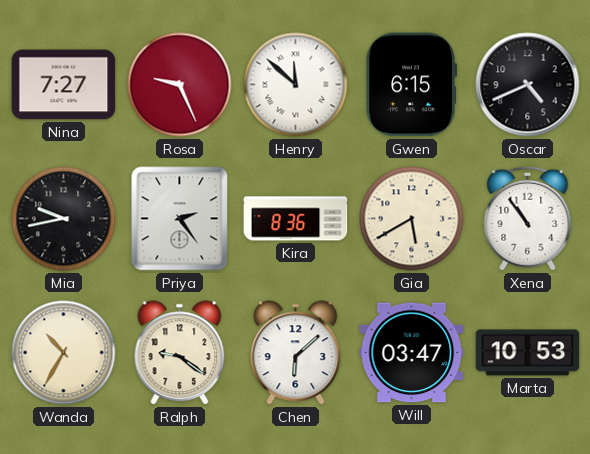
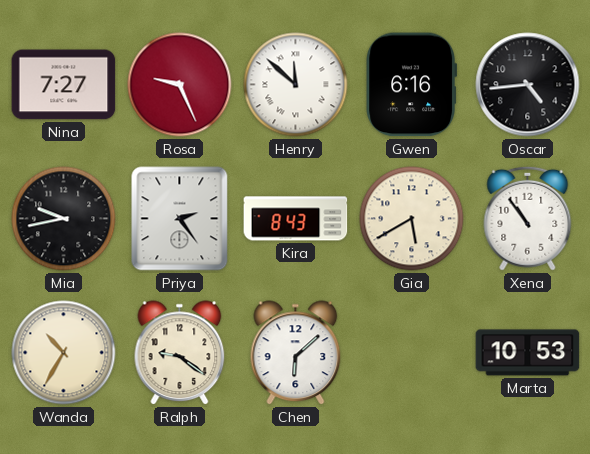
Gwen: 6:15 -> 6:16
Oscar: 4:41 -> 4:44
Kira: 8:36 -> 8:43
Will: 03:47 -> none
